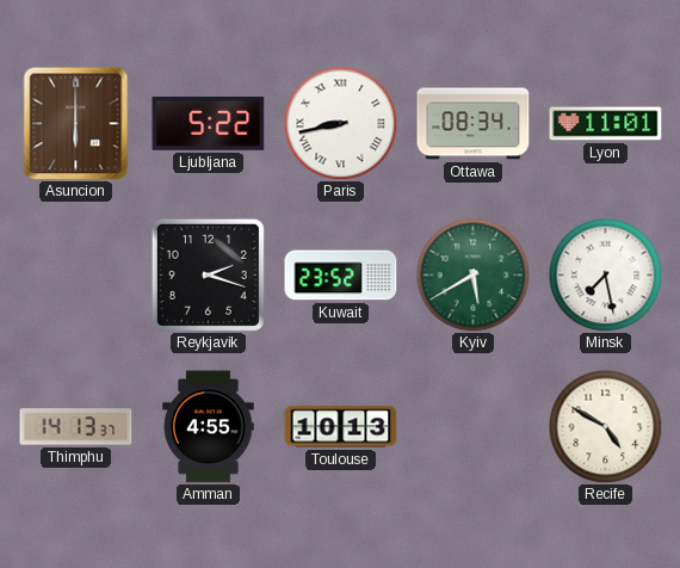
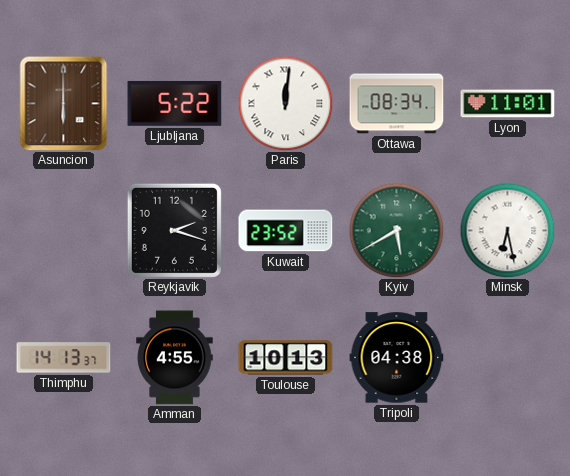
Paris: 8:43 -> 12:01
Minsk: 7:28 -> 6:28
Tripoli: none -> 04:38
Recife: 4:50 -> none
